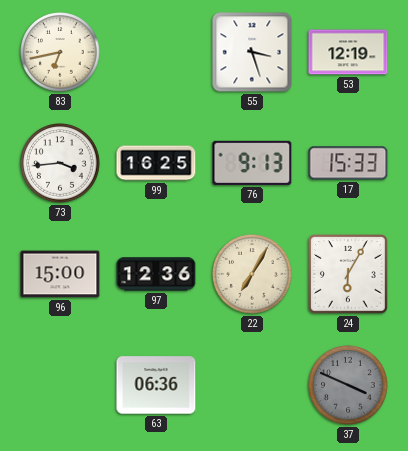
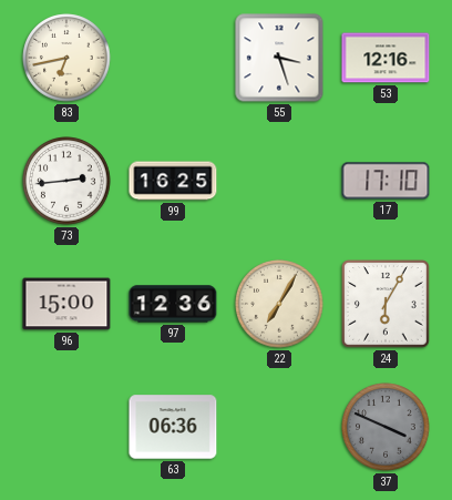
53: 12:19 -> 12:16
73: 3:44 -> 2:44
76: 9:13 -> none
17: 15:33 -> 17:10
